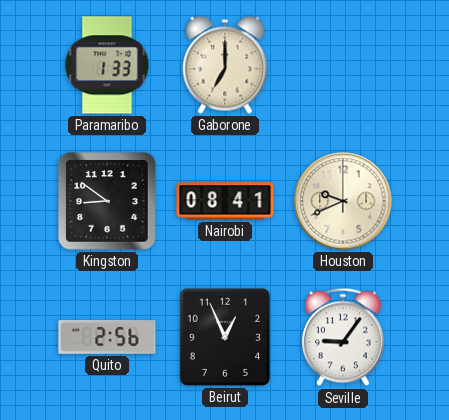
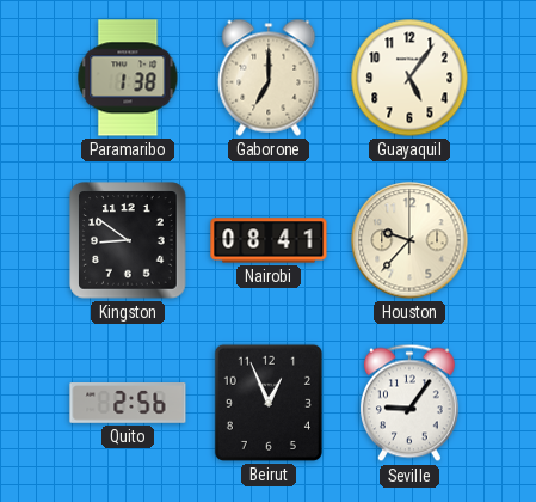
Paramaribo: 1:33 -> 1:38
Guayaquil: none -> 5:06
Houston: 9:41 -> 9:37
